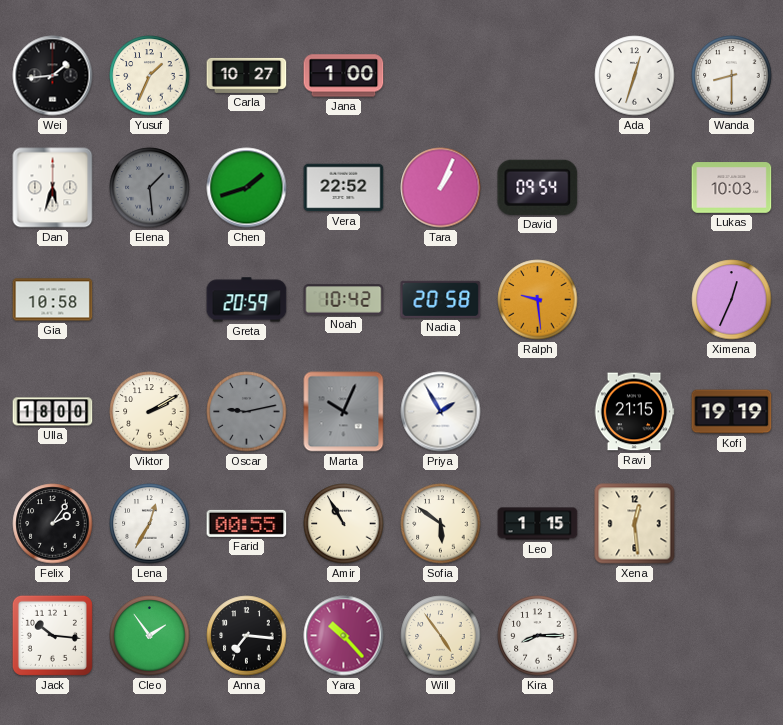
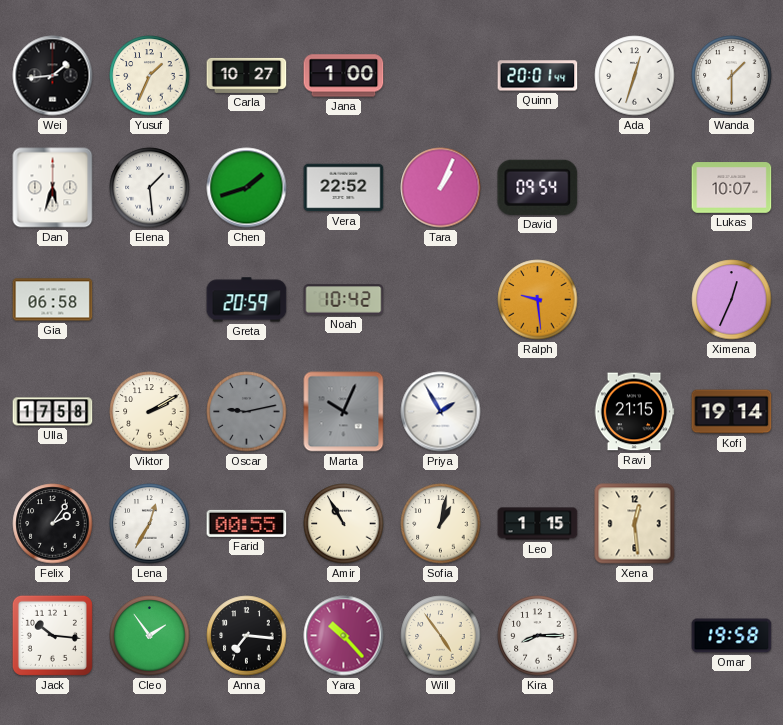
Quinn: none -> 20:01
Wanda: 8:30 -> 1:30
Elena dial: grey -> white
Lukas: 10:03 -> 10:07
Gia: 10:58 -> 06:58
Nadia: 20:58 -> none
Ulla: 18:00 -> 17:58
Kofi: 19:19 -> 19:14
Sofia: 5:51 -> 1:02
Omar: none -> 19:58
